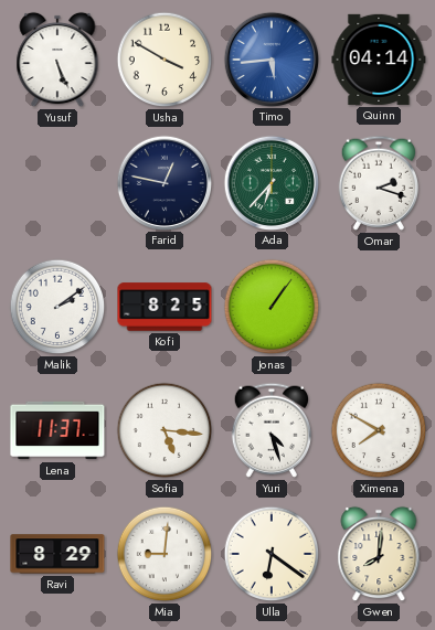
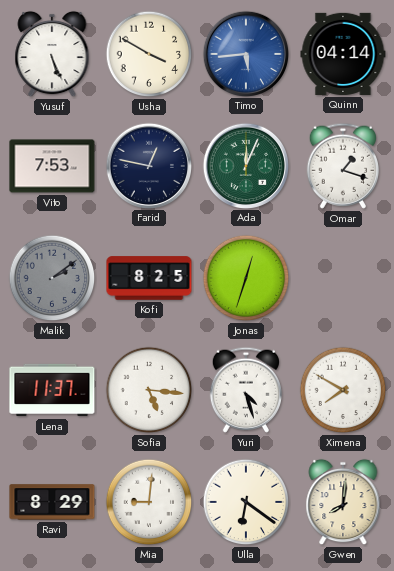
Vito: none -> 7:53
Ada: 6:37 -> 12:04
Omar: 2:18 -> 1:18
Malik dial: white -> grey
Jonas: 1:06 -> 12:33
